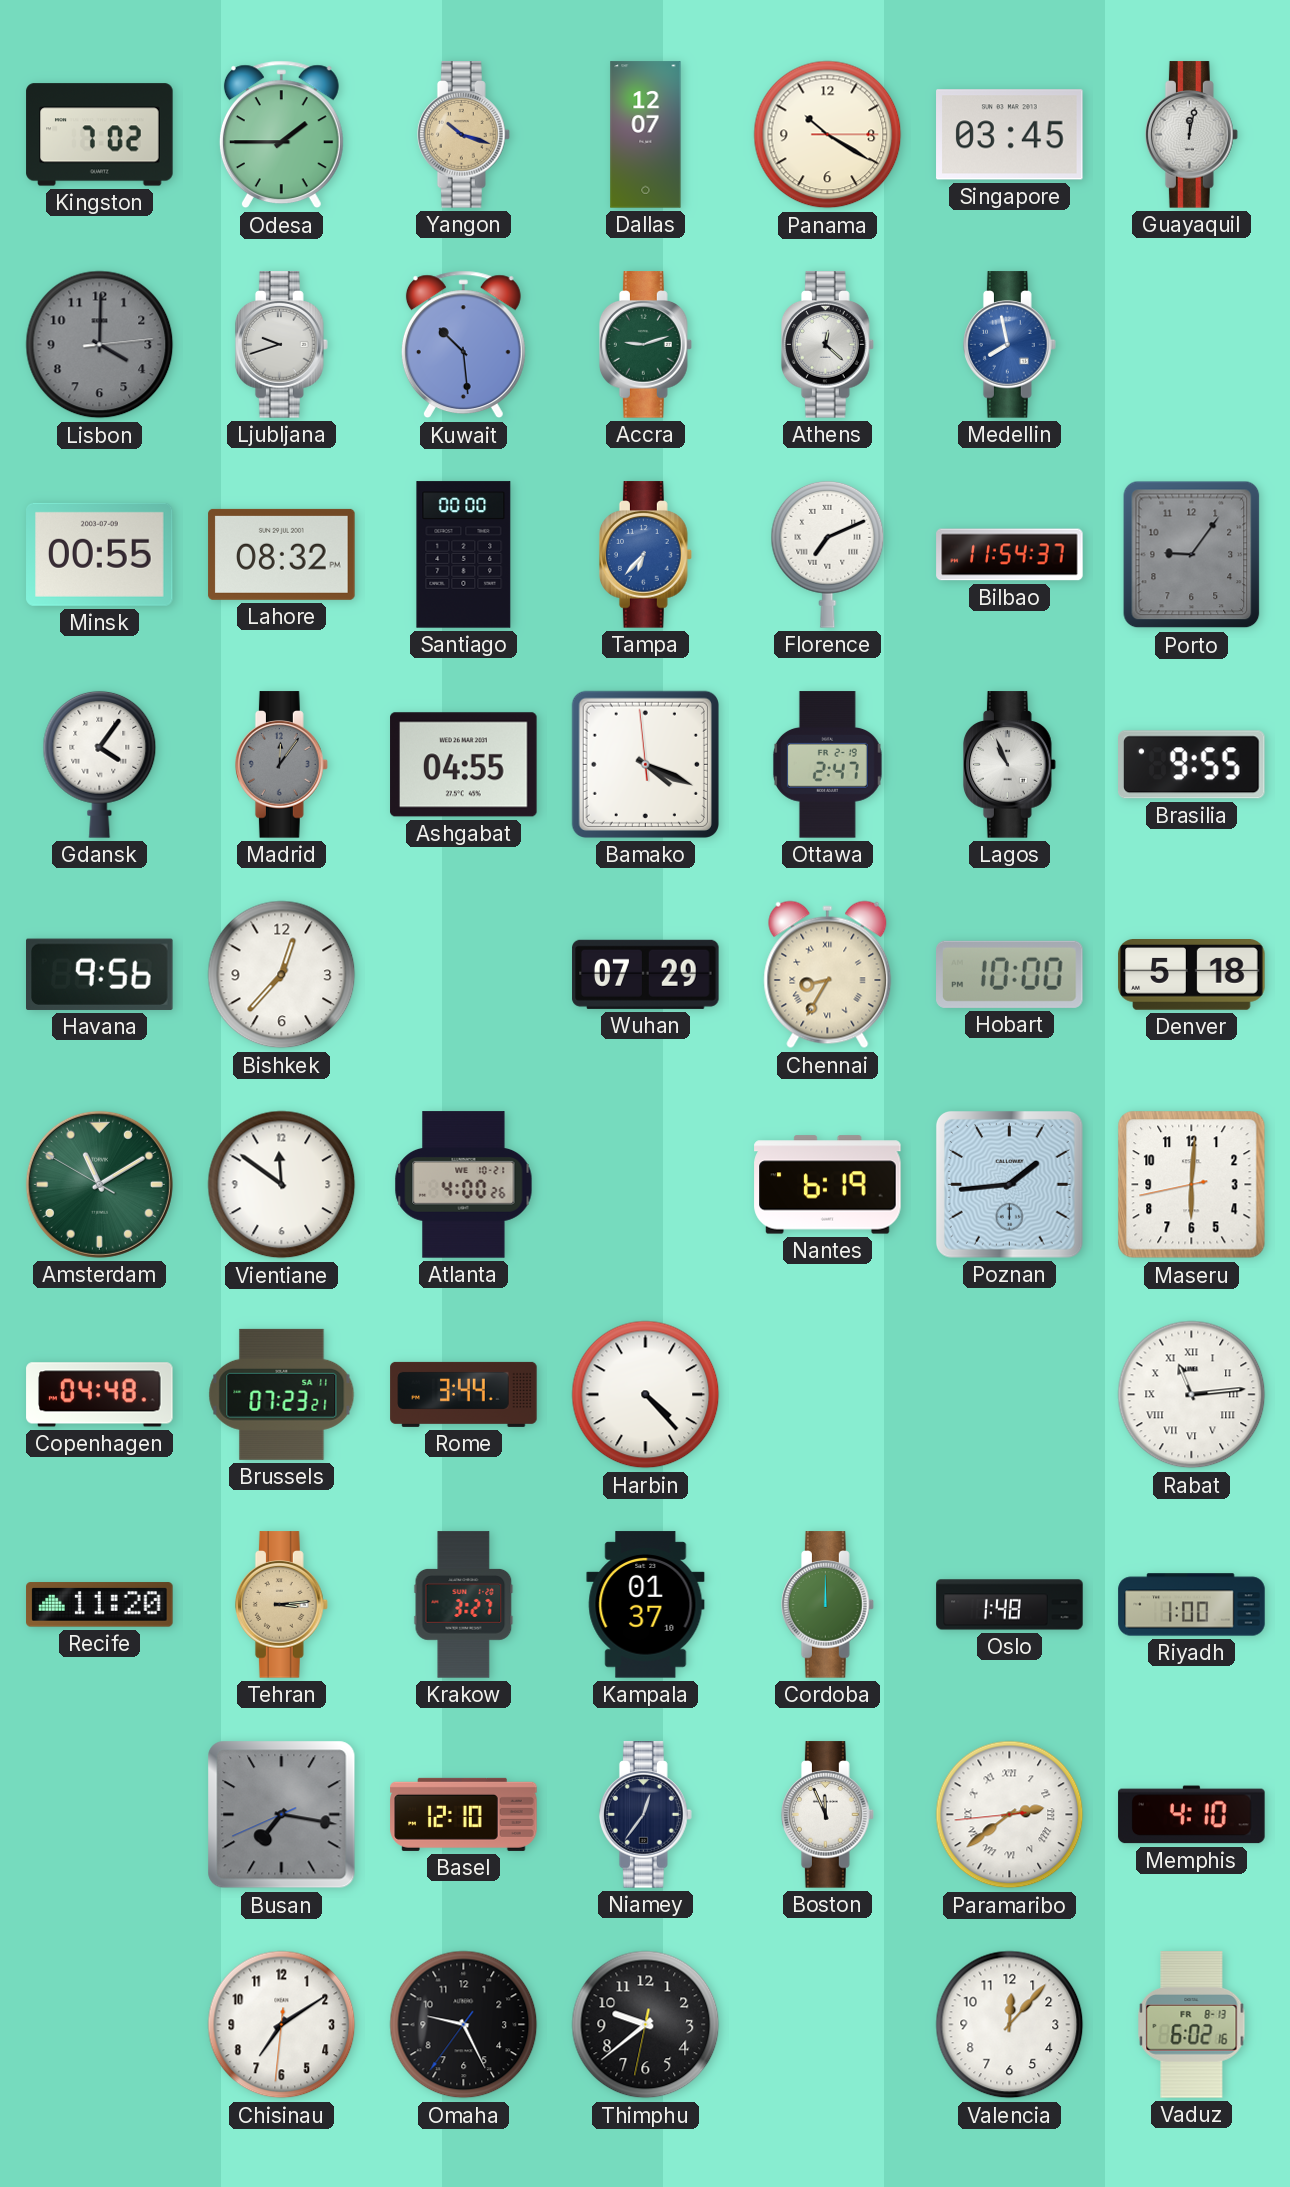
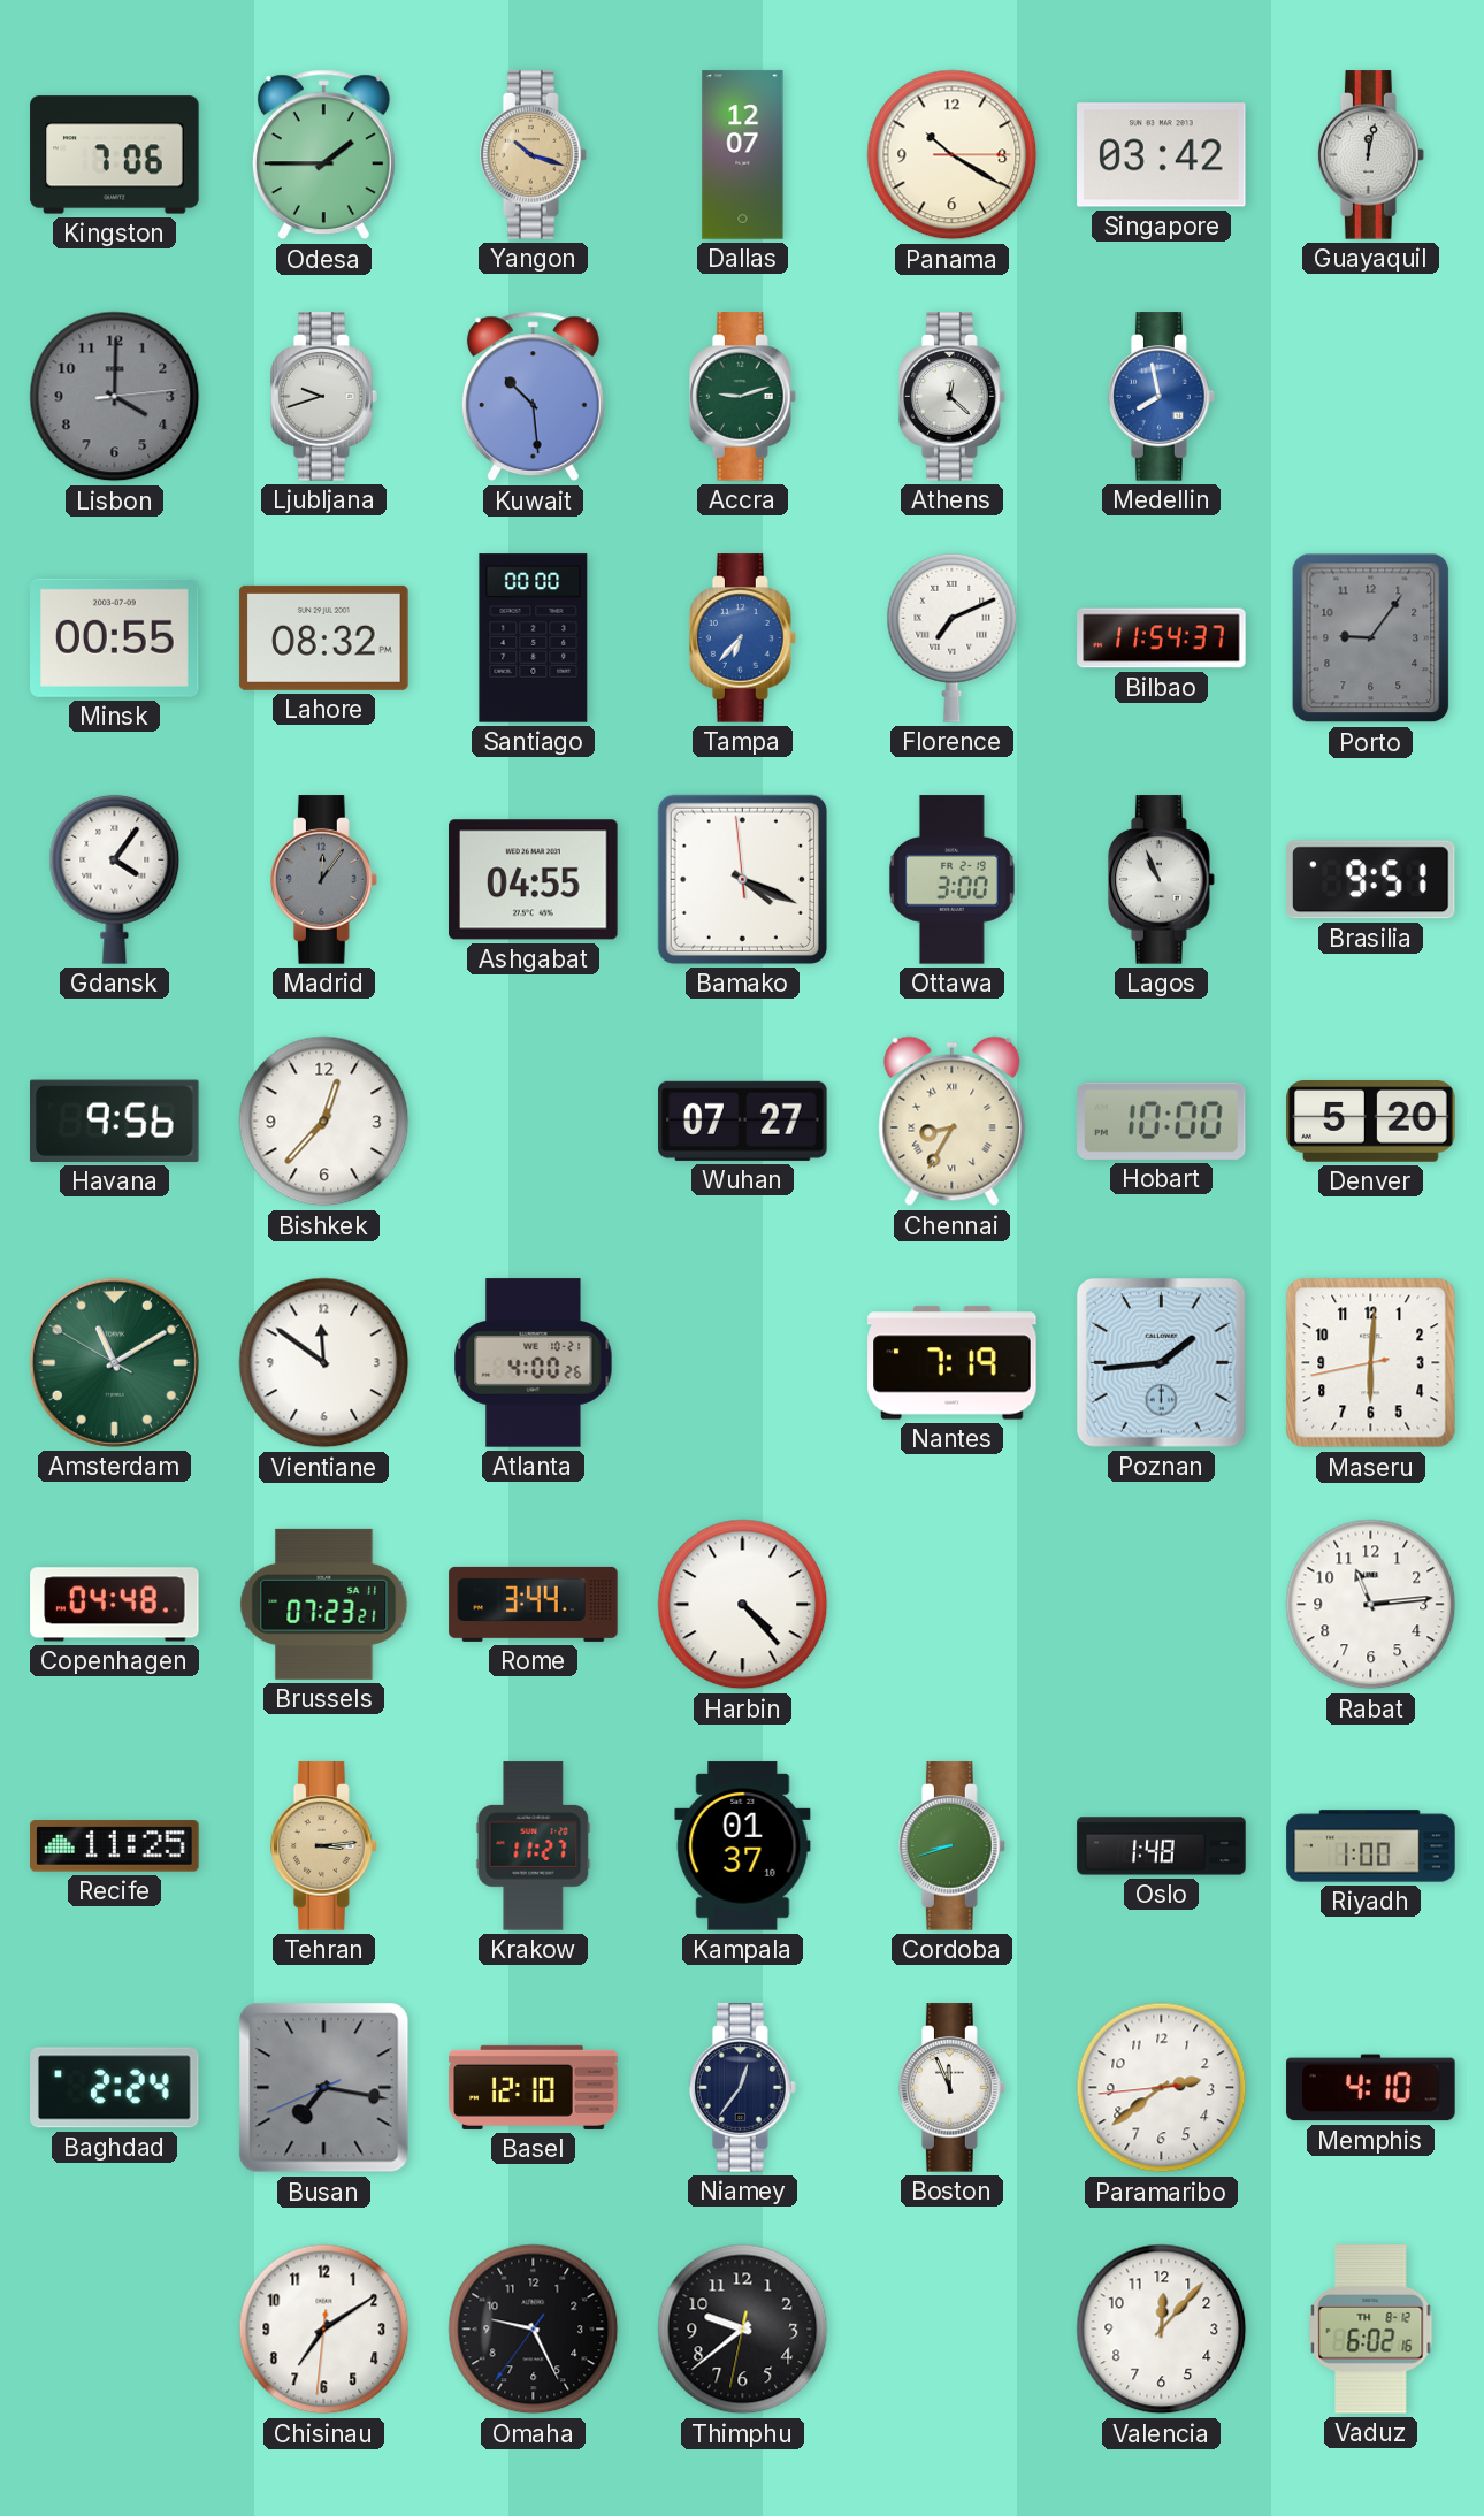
Kingston: 7:02 -> 7:06
Singapore: 03:45 -> 03:42
Ottawa: 2:47 -> 3:00
Brasilia: 9:55 -> 9:51
Wuhan: 07:29 -> 07:27
Denver: 5:18 -> 5:20
Nantes: 6:19 -> 7:19
Rabat numerals: Roman -> Arabic
Recife: 11:20 -> 11:25
Krakow: 3:27 -> 11:27
Cordoba: 12:00 -> 8:42
Baghdad: none -> 2:24
Paramaribo numerals: Roman -> Arabic
Vaduz date: FR 8-13 -> TH 8-12
